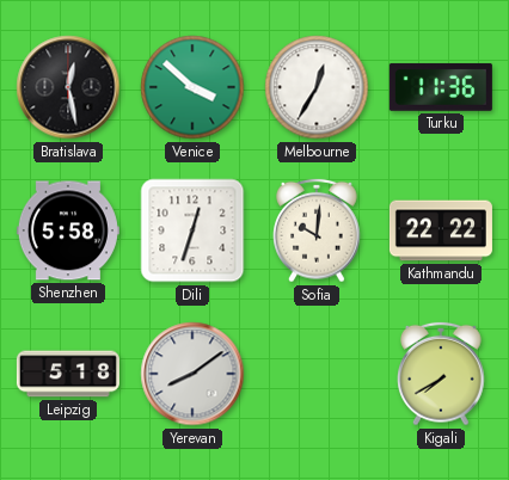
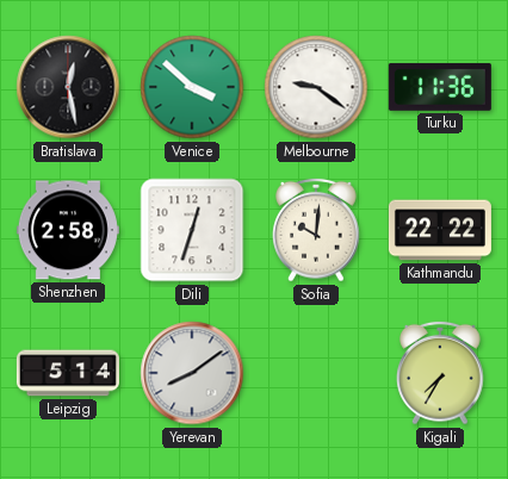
Melbourne: 12:35 -> 9:21
Shenzhen: 5:58 -> 2:58
Leipzig: 5:18 -> 5:14
Kigali: 7:40 -> 7:35
